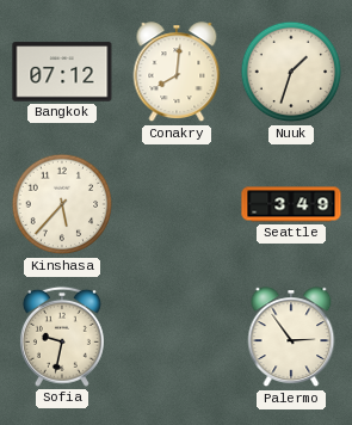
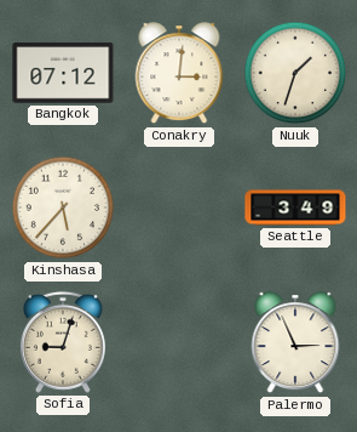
Conakry: 8:01 -> 3:01
Sofia: 9:32 -> 9:03
Palermo: 2:54 -> 2:56
